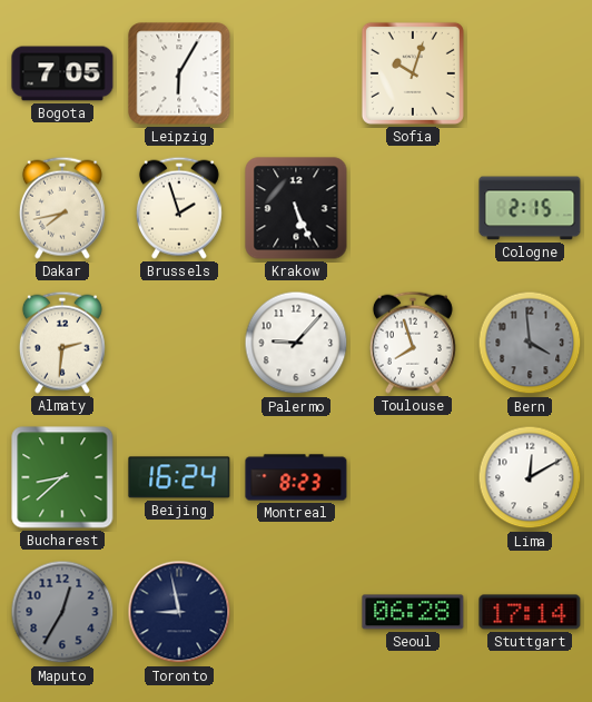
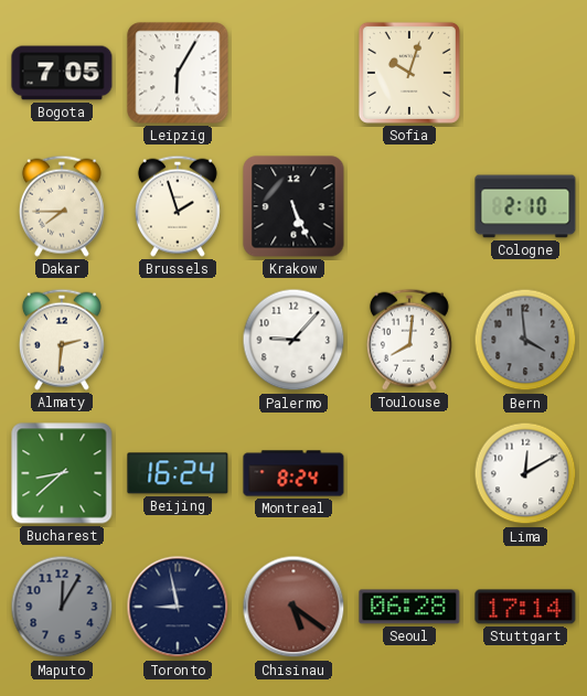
Dakar: 7:43 -> 7:45
Cologne: 2:15 -> 2:10
Toulouse: 7:57 -> 8:01
Montreal: 8:23 -> 8:24
Maputo: 12:35 -> 12:05
Chisinau: none -> 5:21
